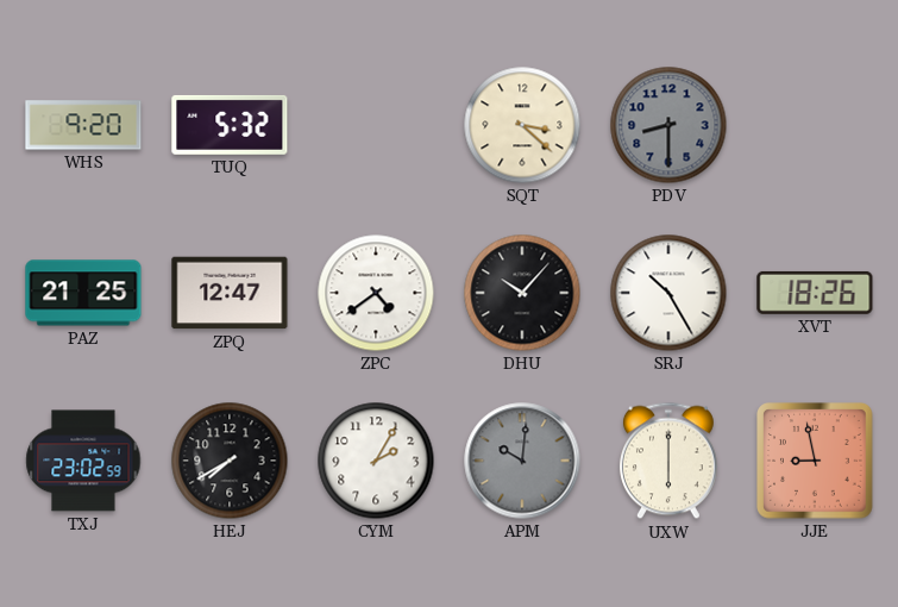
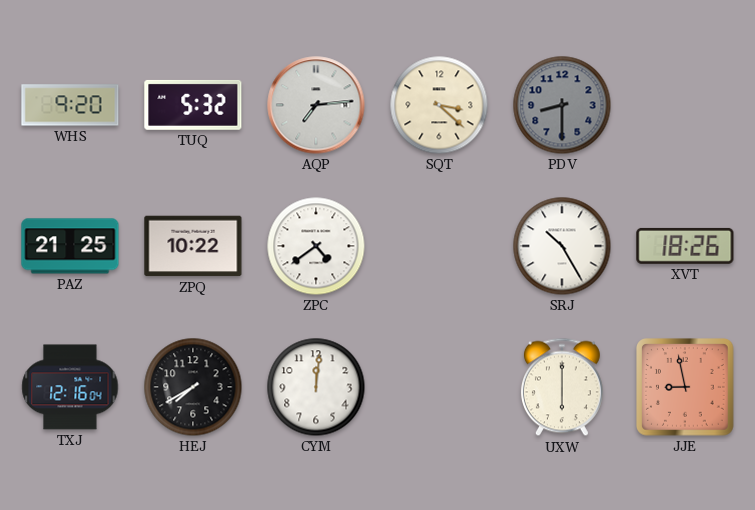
AQP: none -> 7:14
ZPQ: 12:47 -> 10:22
DHU: 10:07 -> none
TXJ: 23:02 -> 12:16
CYM: 2:05 -> 12:01
APM: 10:01 -> none
